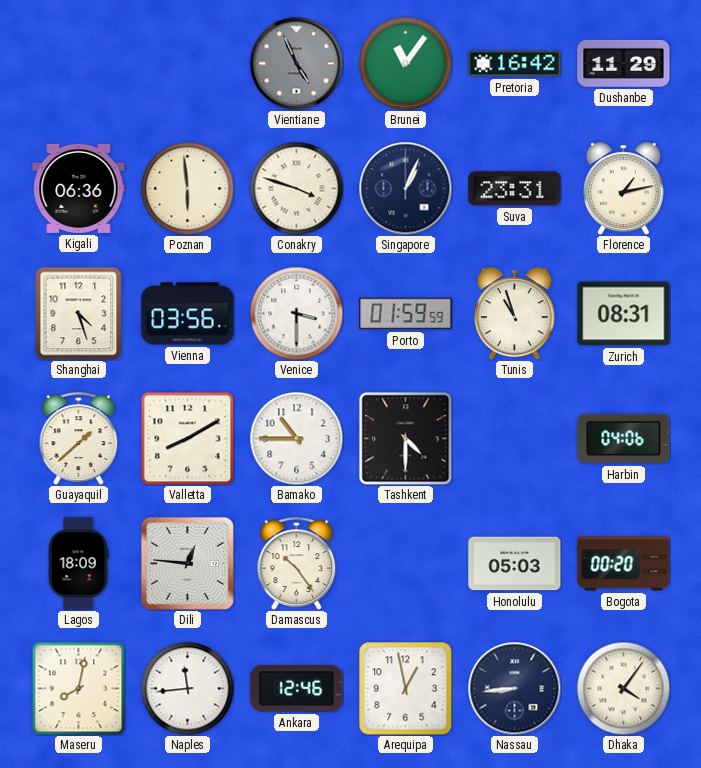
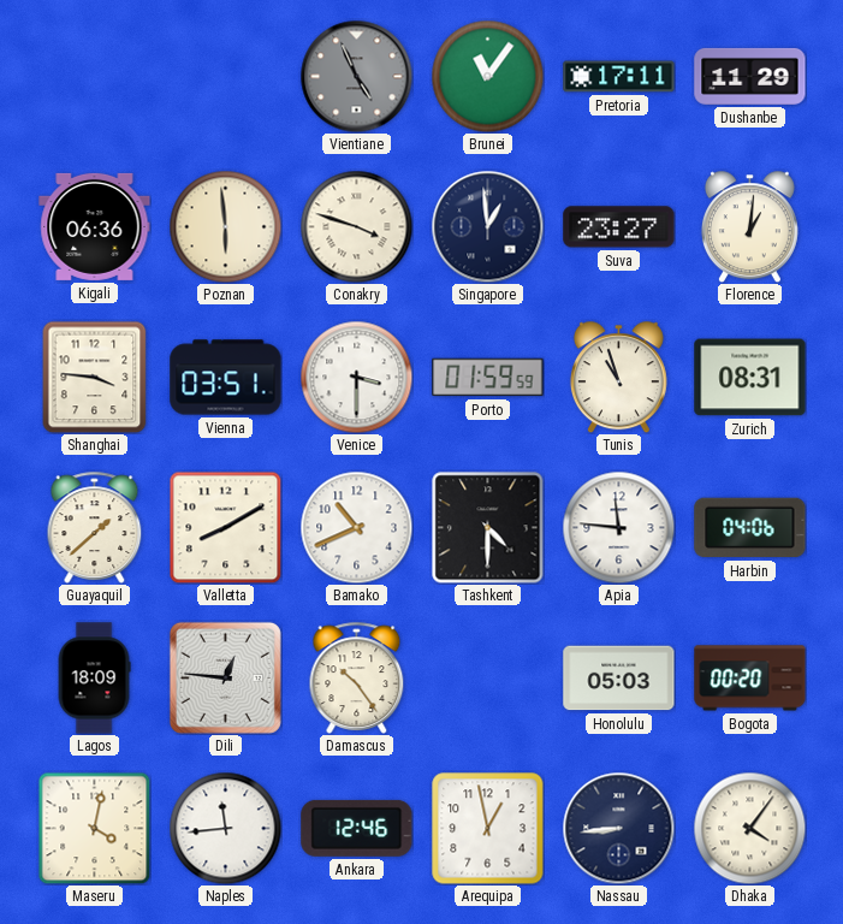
Pretoria: 16:42 -> 17:11
Singapore: 1:04 -> 12:59
Suva: 23:31 -> 23:27
Florence: 1:13 -> 1:01
Shanghai: 4:27 -> 3:46
Vienna: 03:56 -> 03:51
Bamako: 10:45 -> 10:41
Apia: none -> 11:46
Maseru: 8:02 -> 4:02
